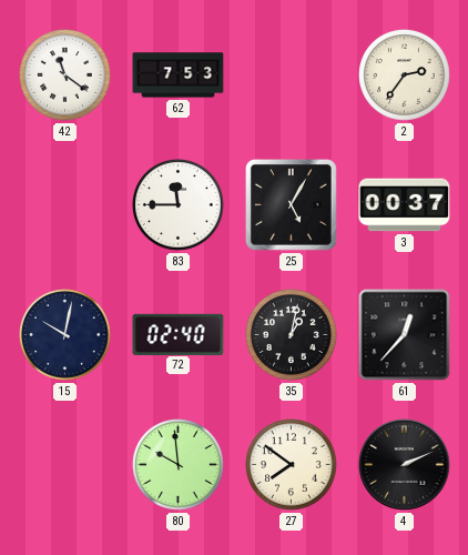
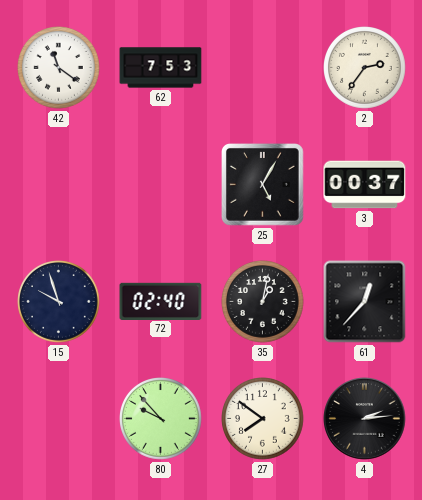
83: 11:45 -> none
15: 10:02 -> 9:57
80: 9:59 -> 9:53
4: 2:11 -> 2:14
